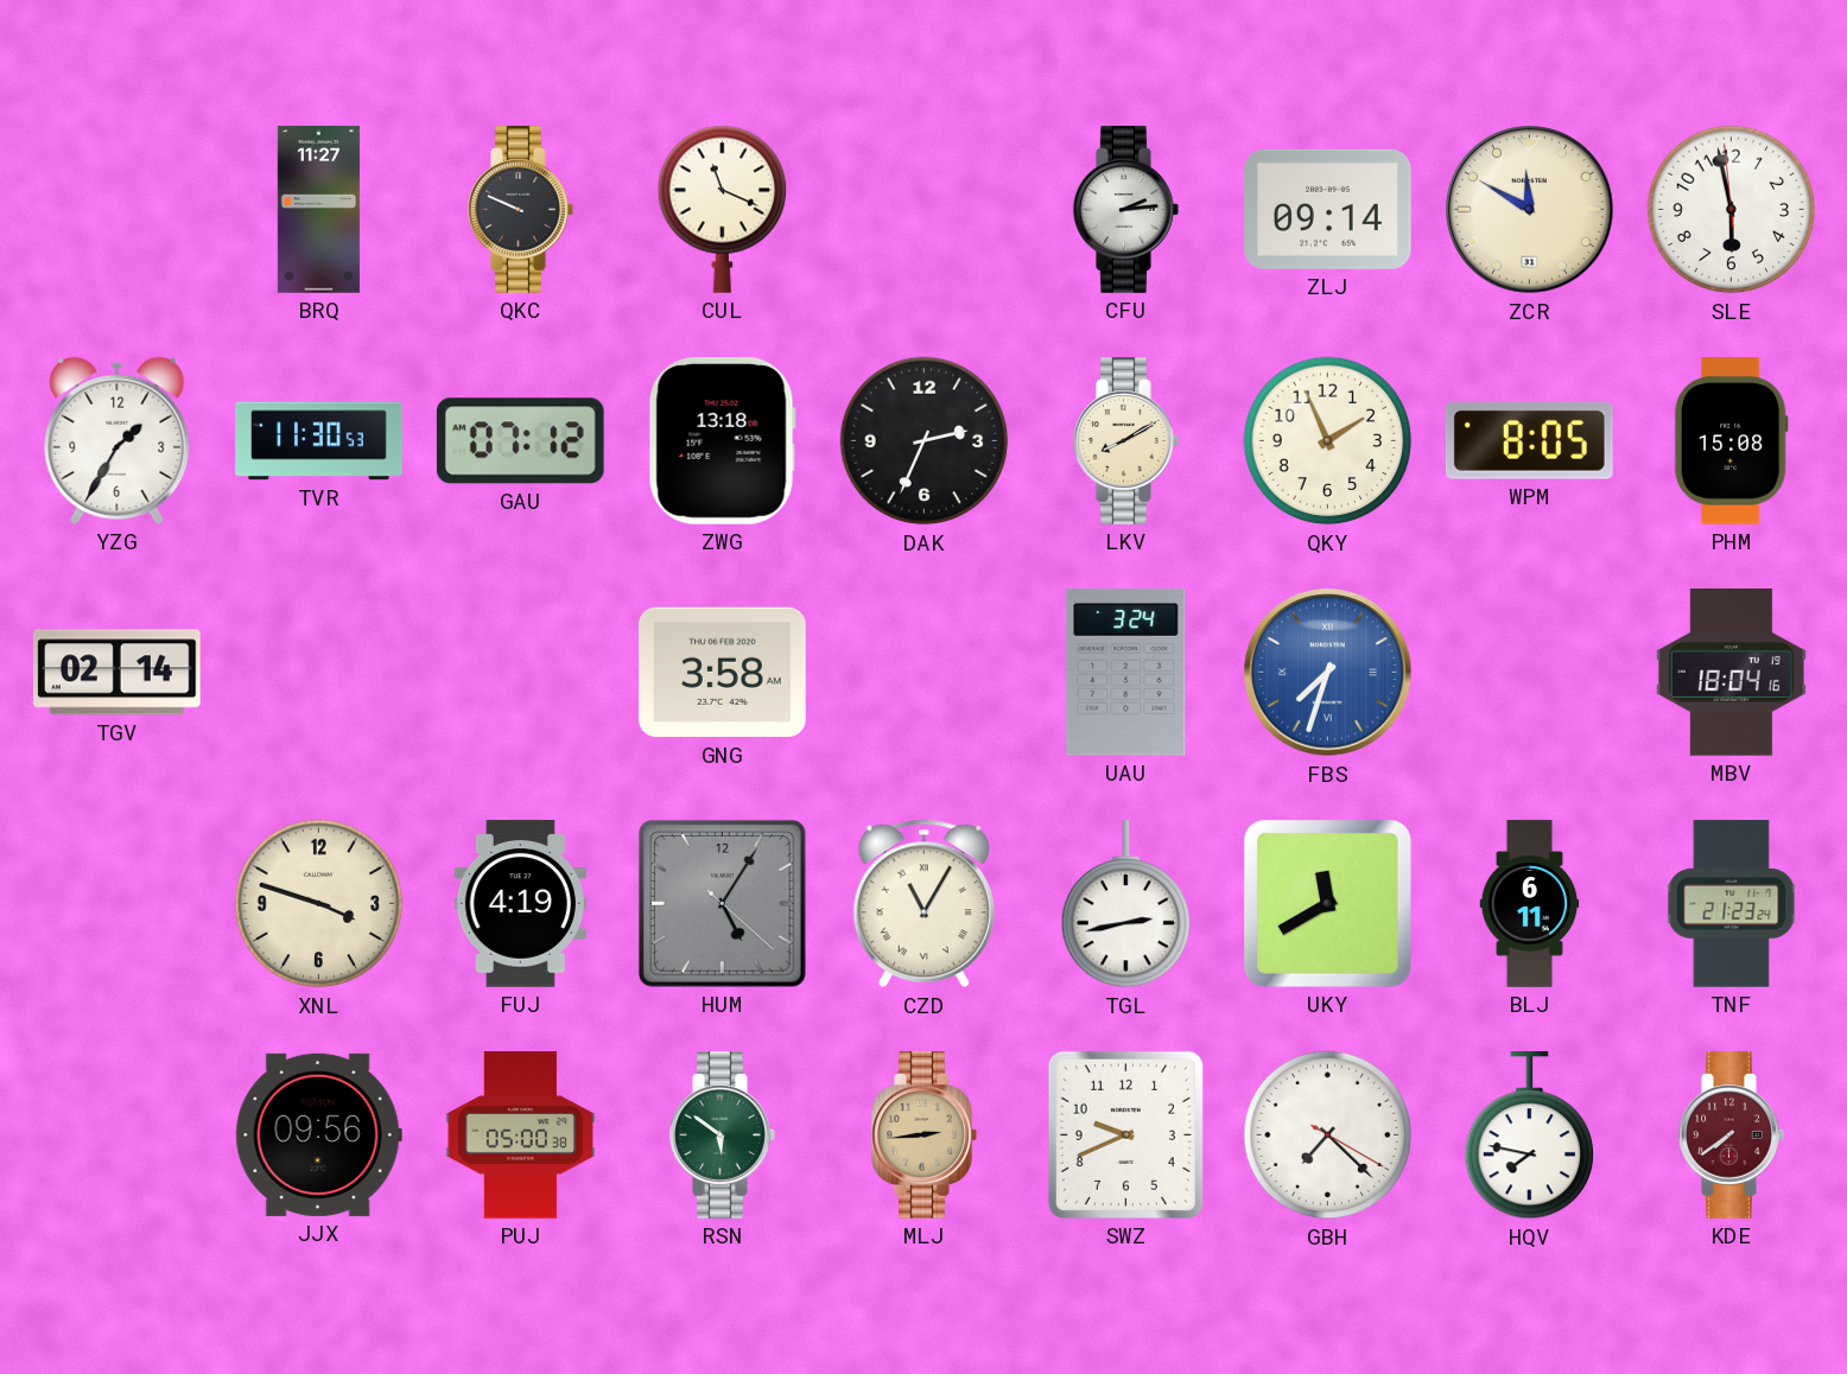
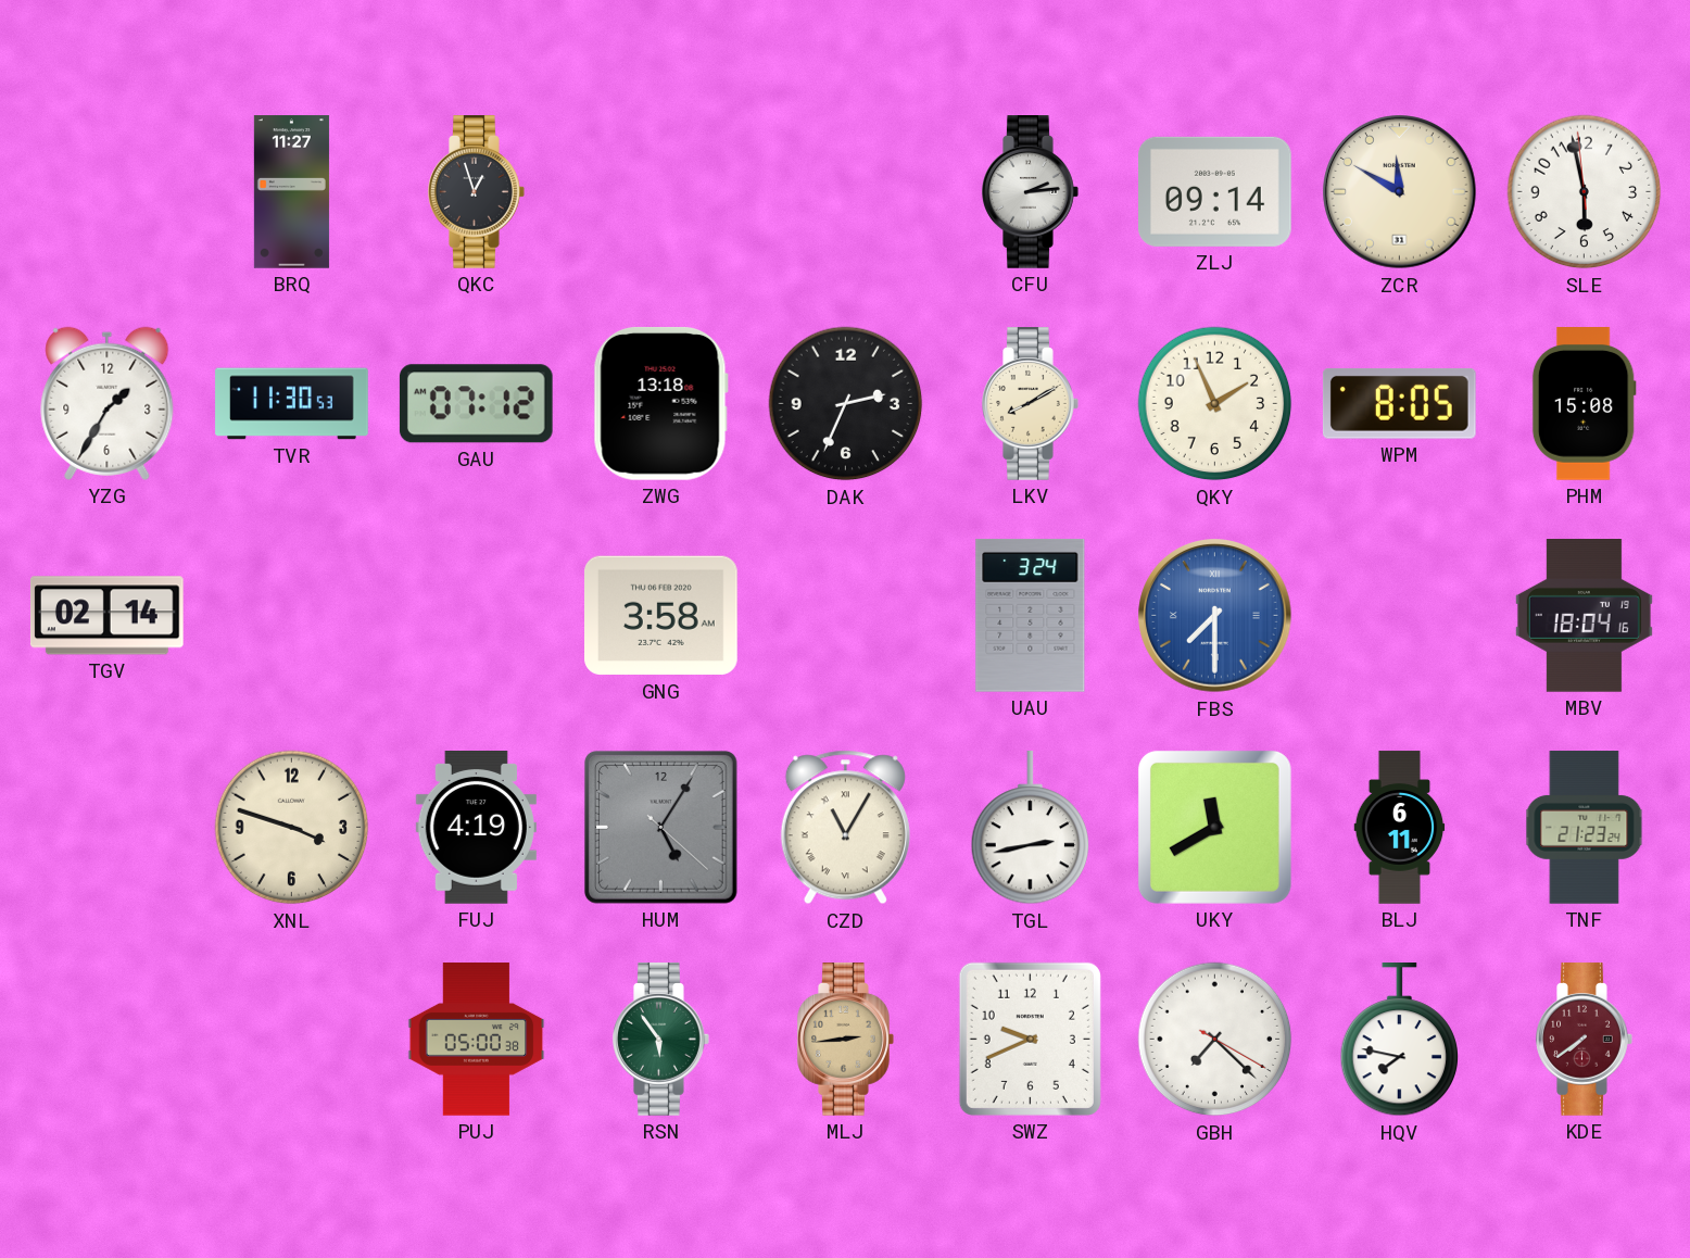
QKC: 9:49 -> 12:57
CUL: 11:19 -> none
FBS: 7:33 -> 7:30
JJX: 09:56 -> none
RSN: 5:51 -> 5:54
